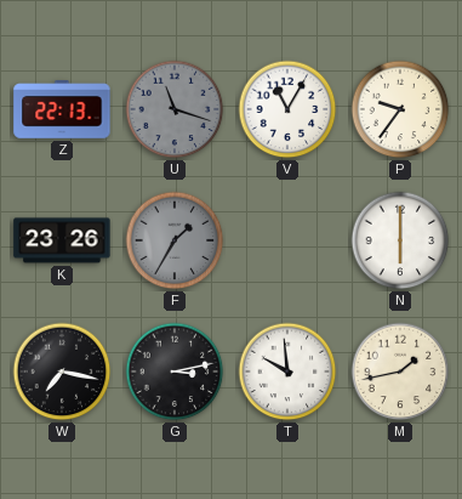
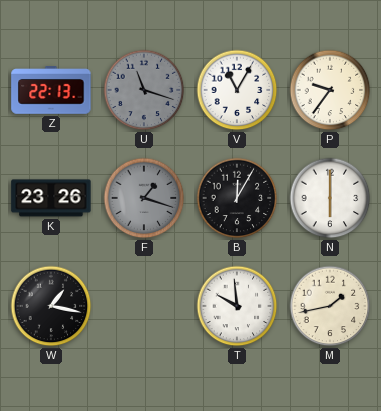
F: 1:35 -> 1:18
B: none -> 12:05
W: 7:17 -> 1:17
G: 3:13 -> none
